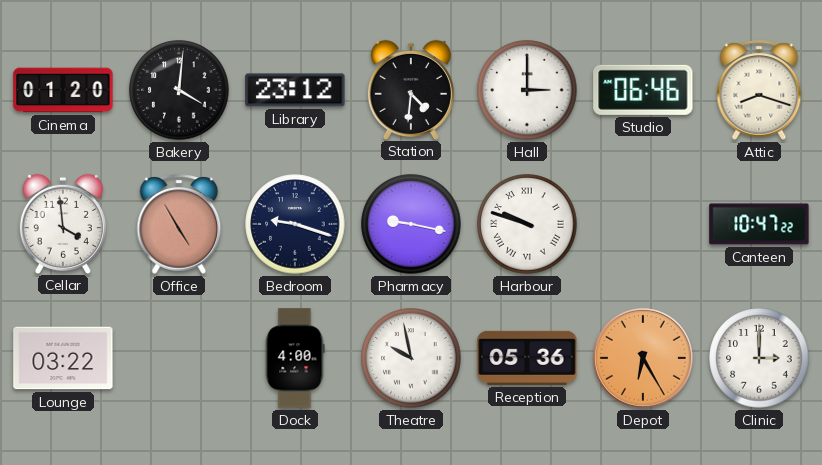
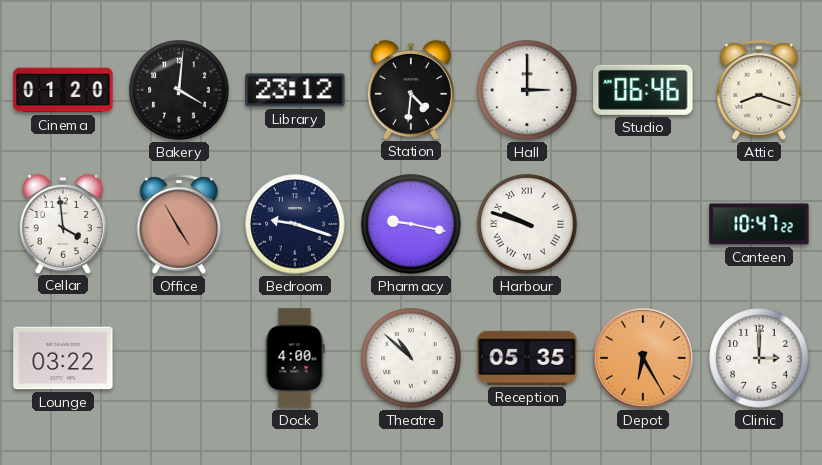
Theatre: 9:58 -> 10:52
Reception: 05:36 -> 05:35
